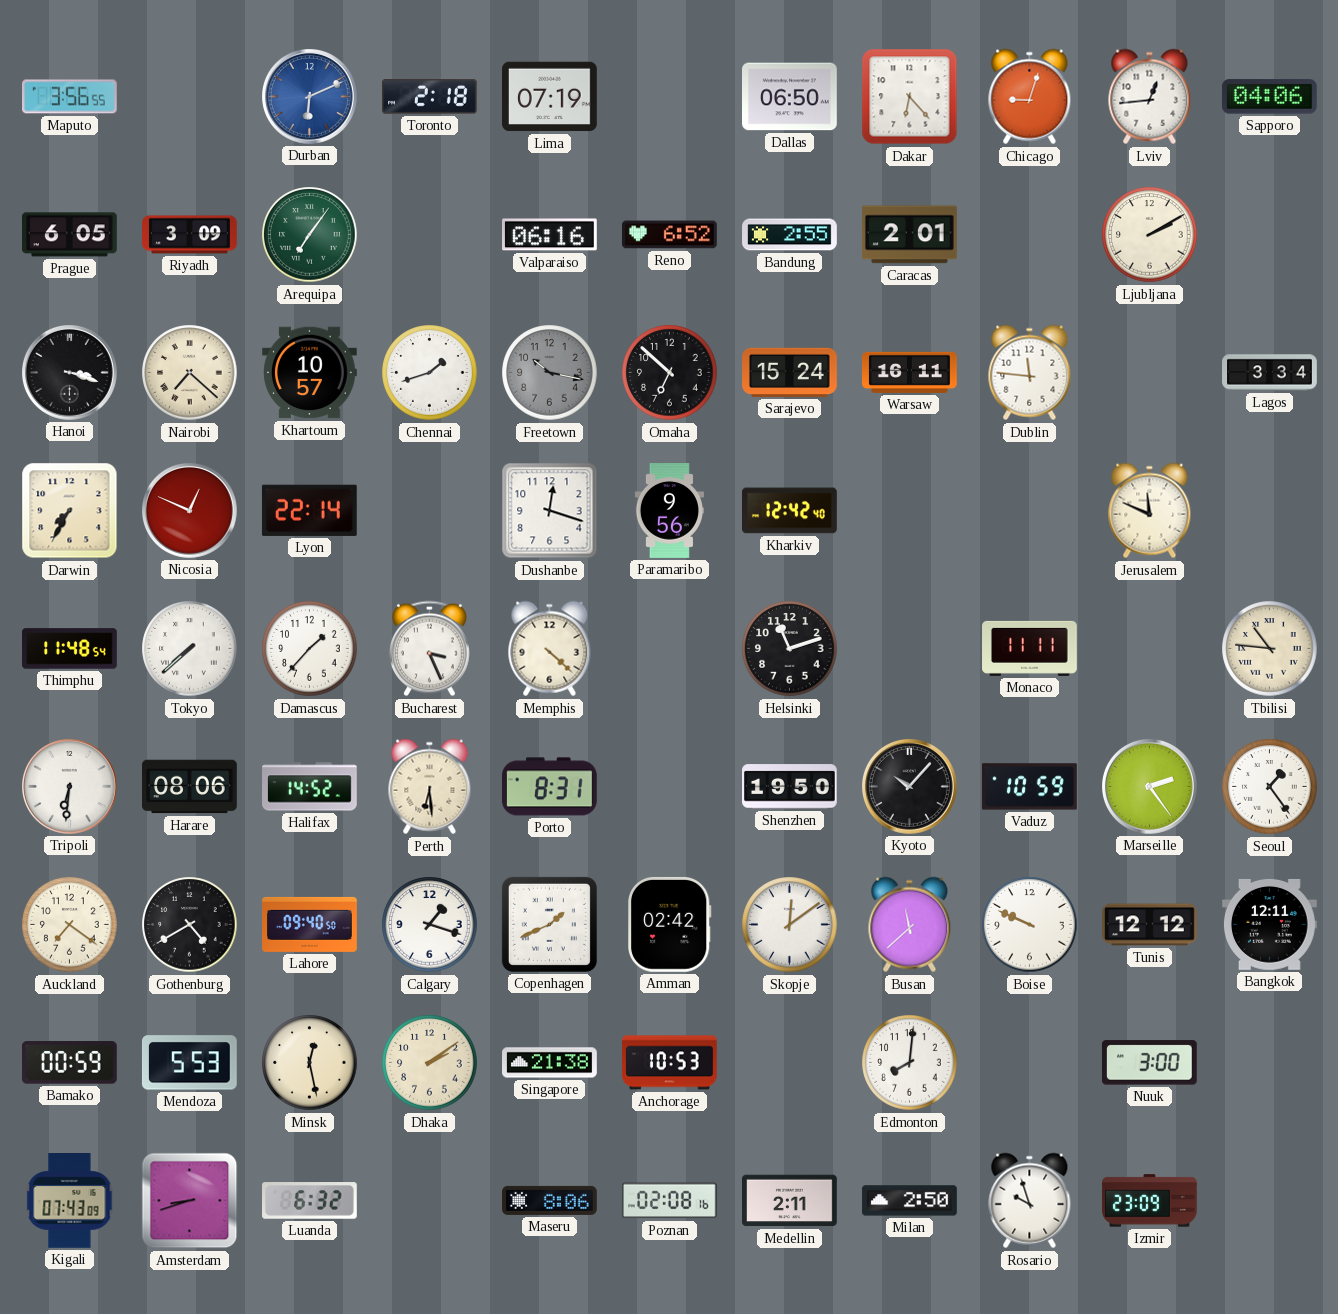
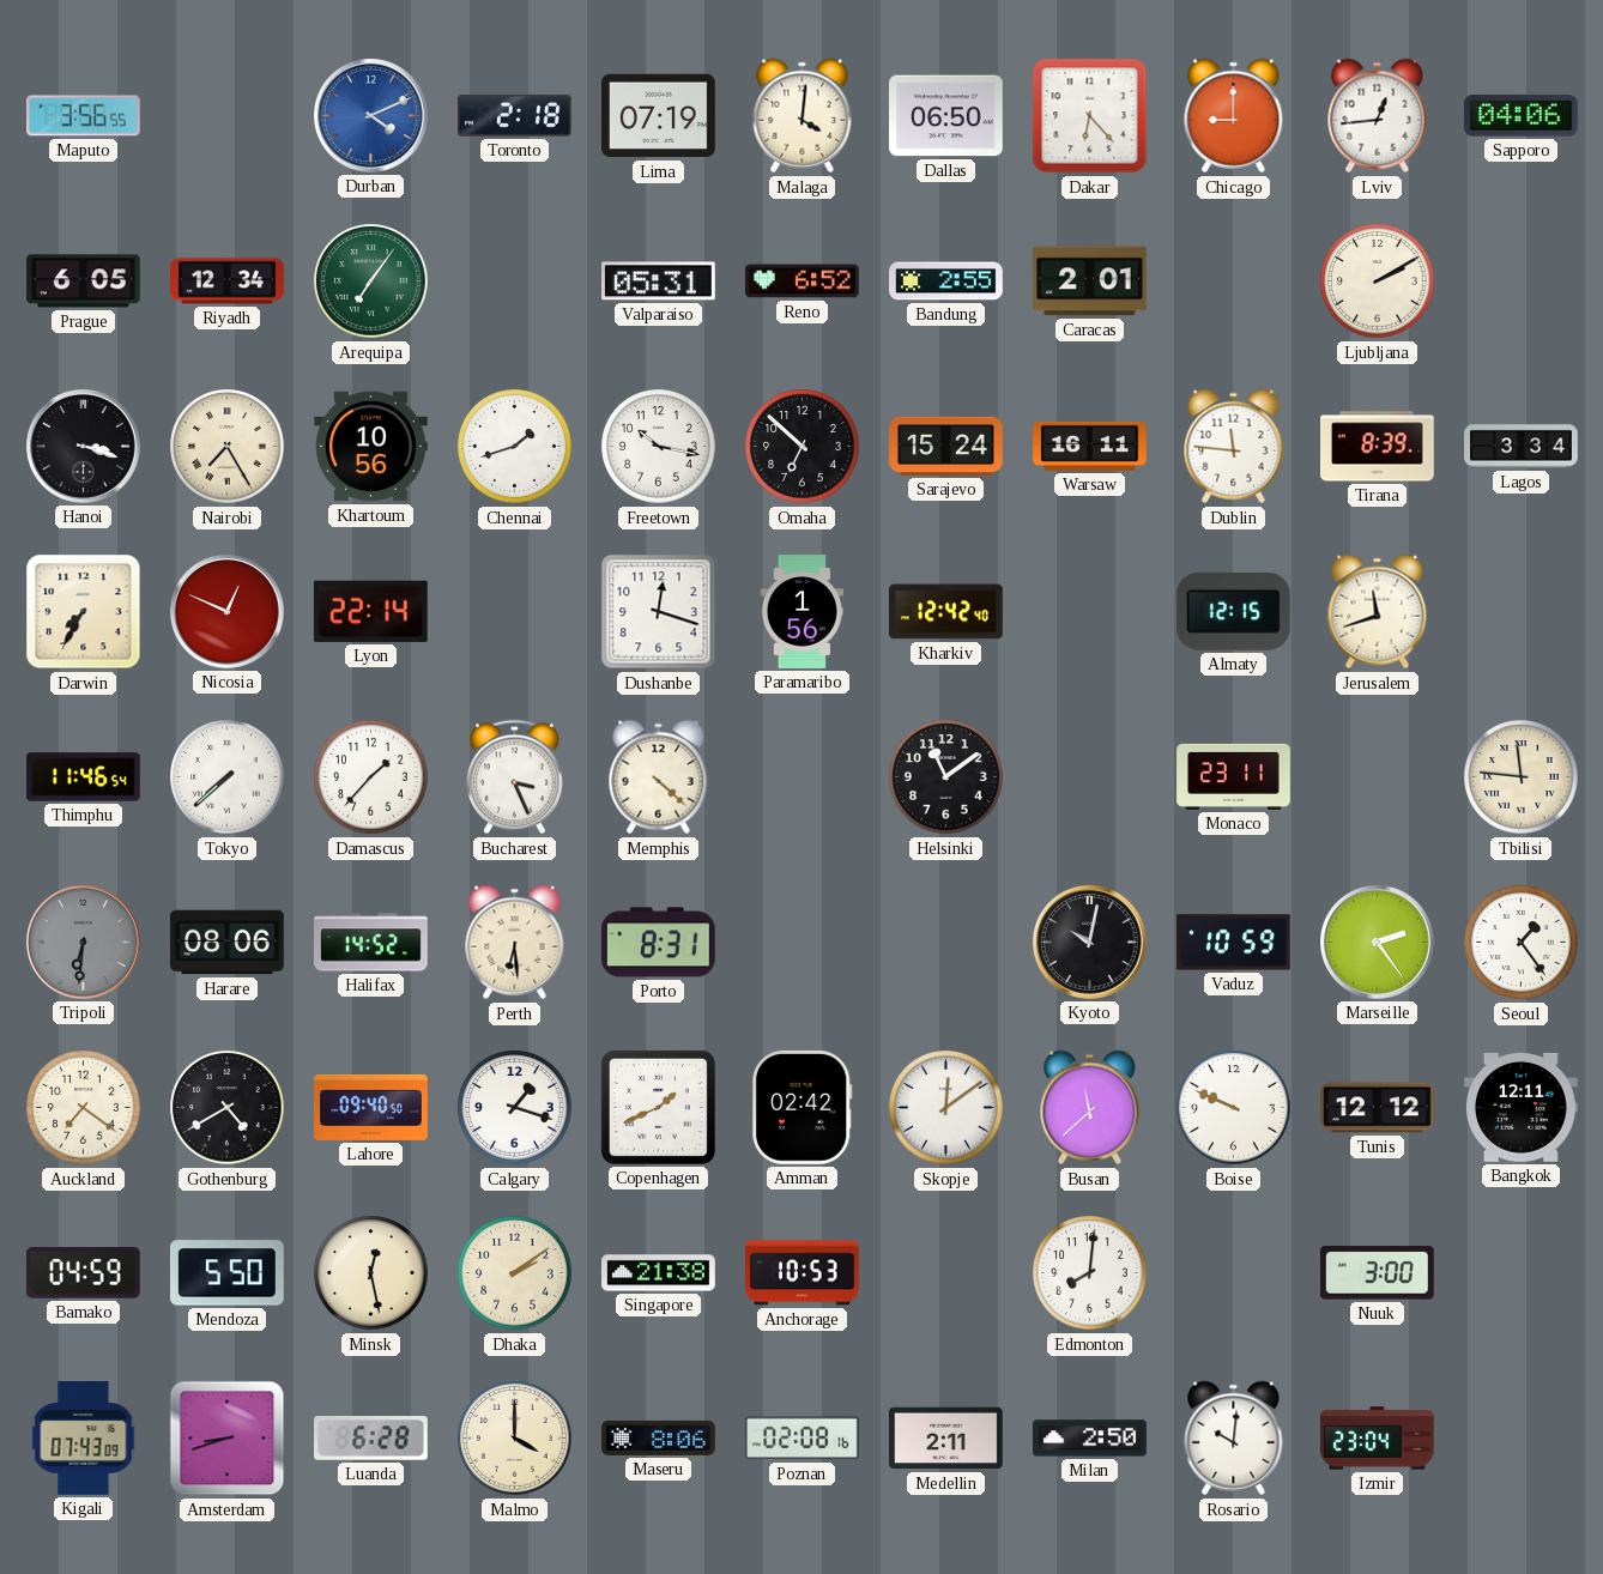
Durban: 6:11 -> 4:11
Malaga: none -> 4:01
Chicago: 9:03 -> 9:00
Riyadh: 3:09 -> 12:34
Valparaiso: 06:16 -> 05:31
Nairobi: 7:22 -> 7:25
Khartoum: 10:57 -> 10:56
Freetown dial: grey -> white
Tirana: none -> 8:39
Paramaribo: 9:56 -> 1:56
Almaty: none -> 12:15
Jerusalem: 11:49 -> 11:42
Thimphu: 11:48 -> 11:46
Helsinki: 11:12 -> 11:09
Monaco: 11:11 -> 23:11
Tbilisi: 10:46 -> 11:46
Tripoli dial: white -> grey
Shenzhen: 19:50 -> none
Kyoto: 10:07 -> 10:02
Bamako: 00:59 -> 04:59
Mendoza: 5:53 -> 5:50
Luanda: 6:32 -> 6:28
Malmo: none -> 4:00
Rosario: 9:57 -> 10:01
Izmir: 23:09 -> 23:04
